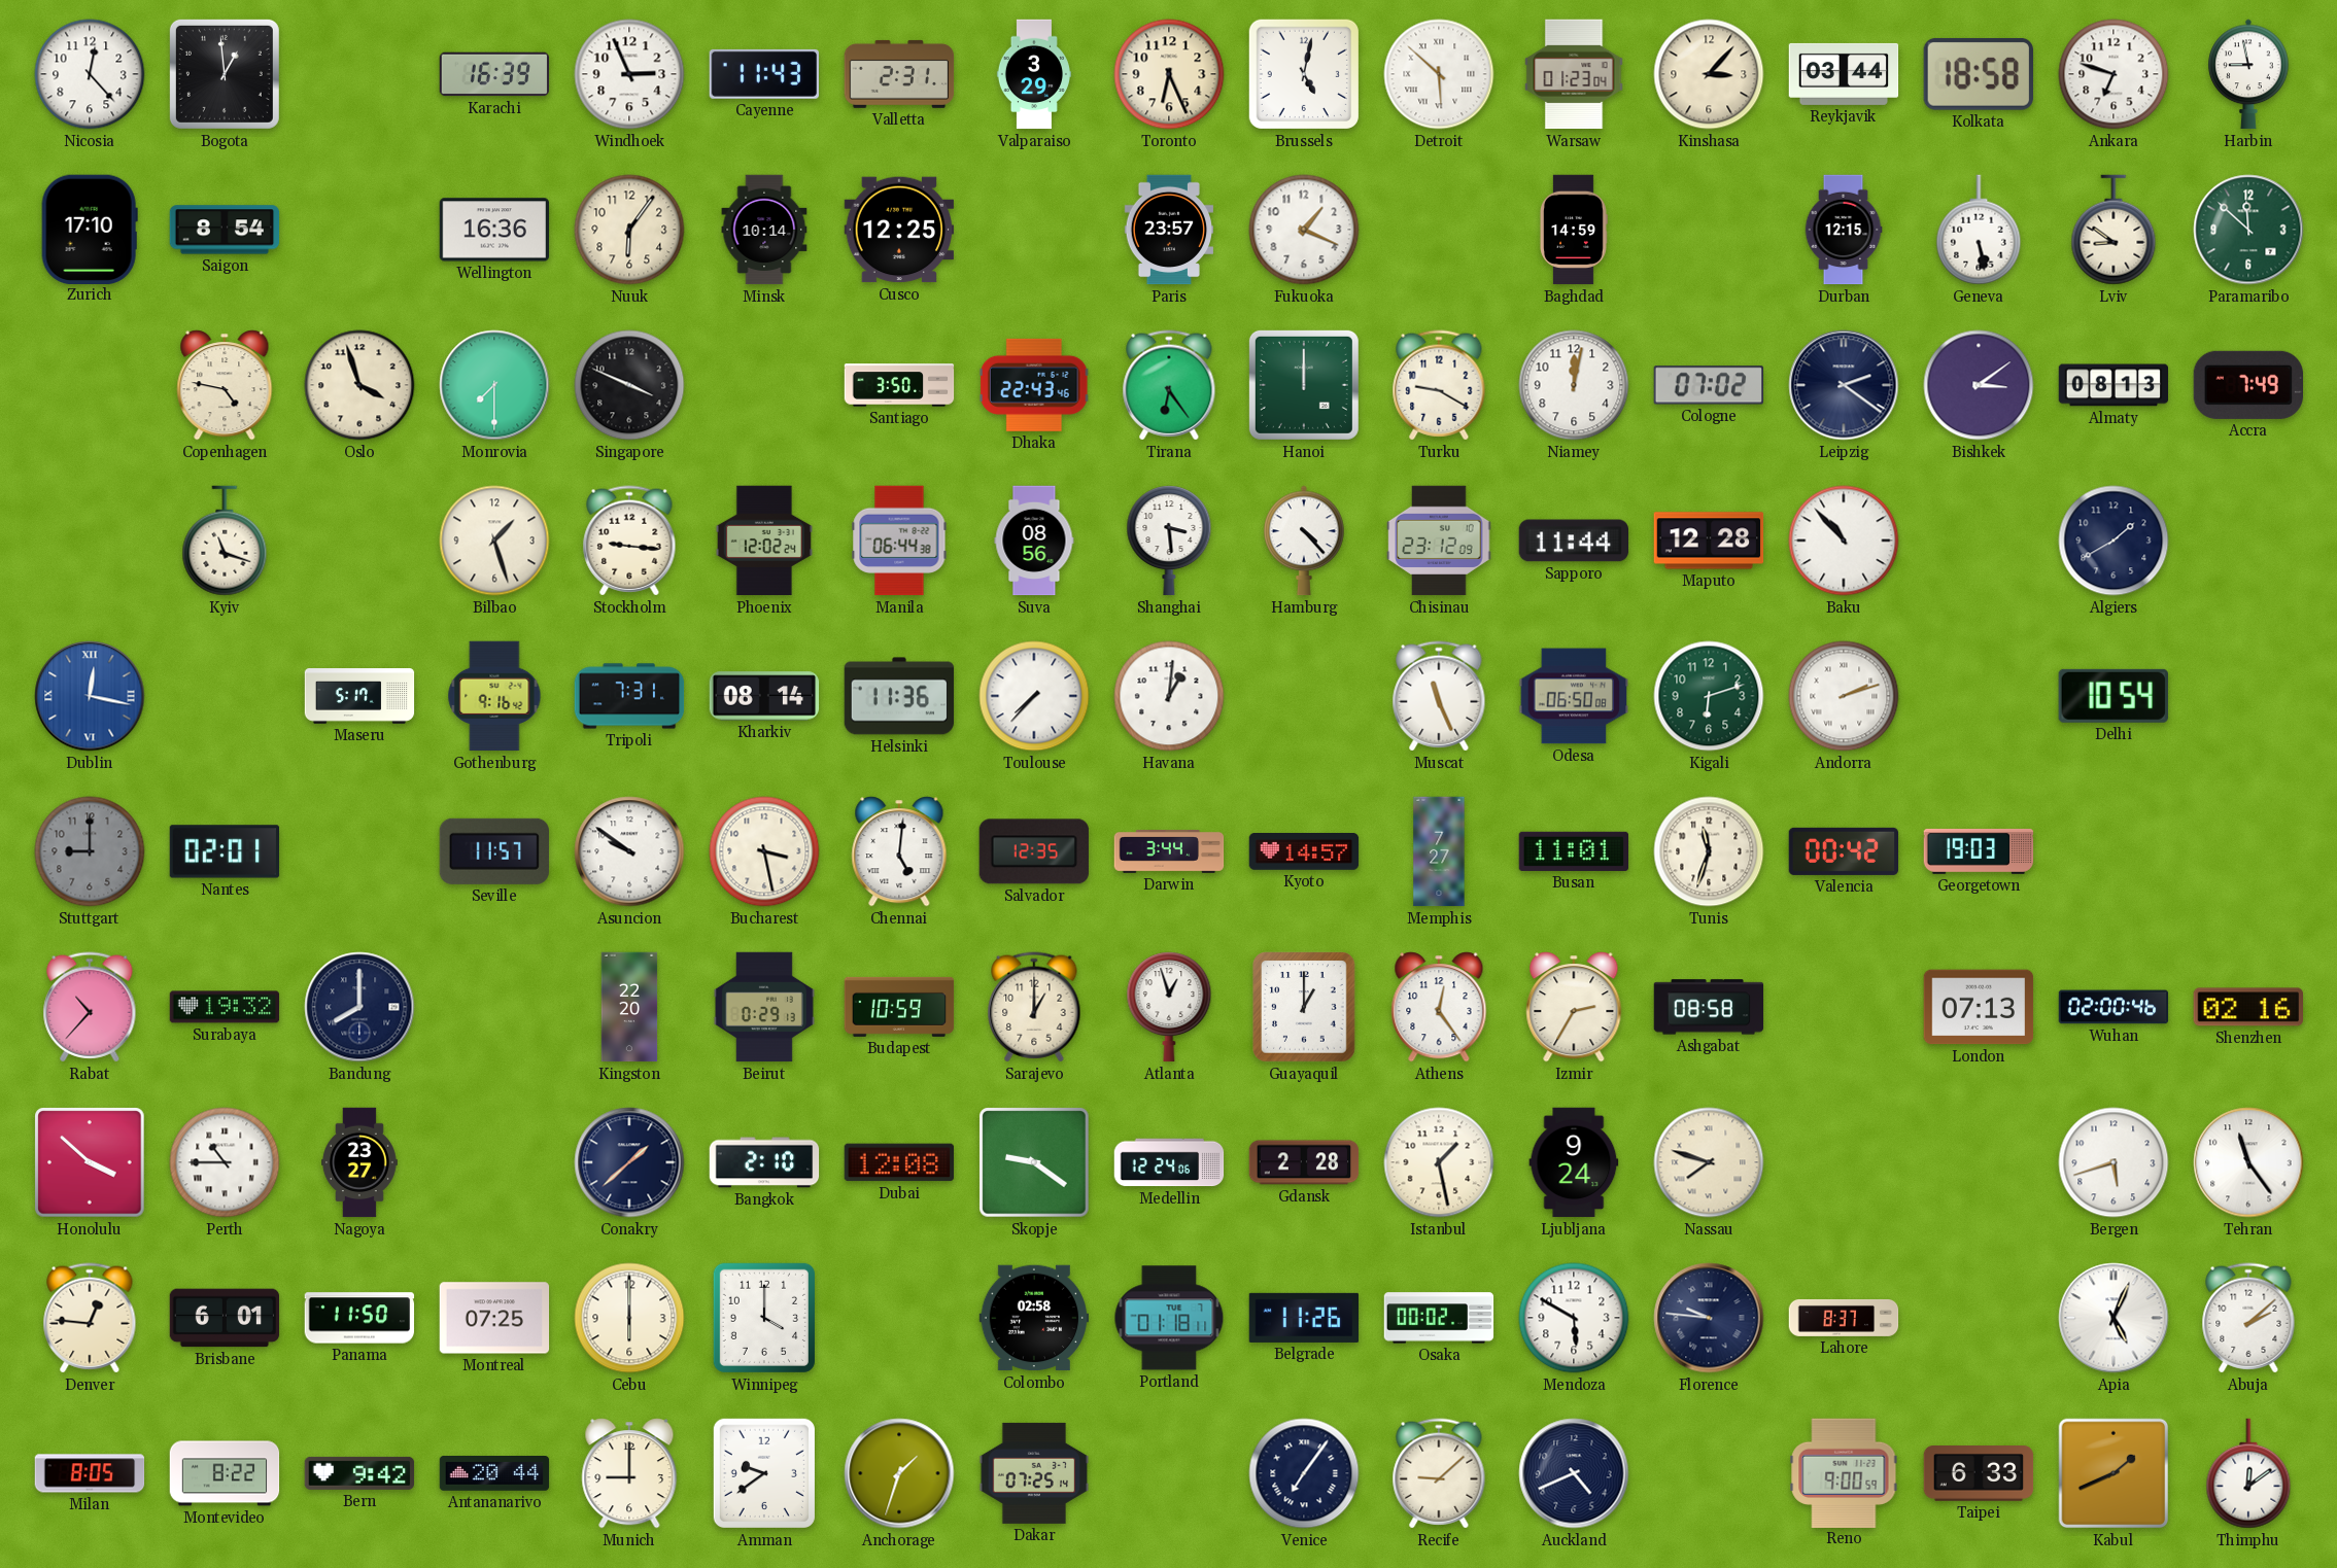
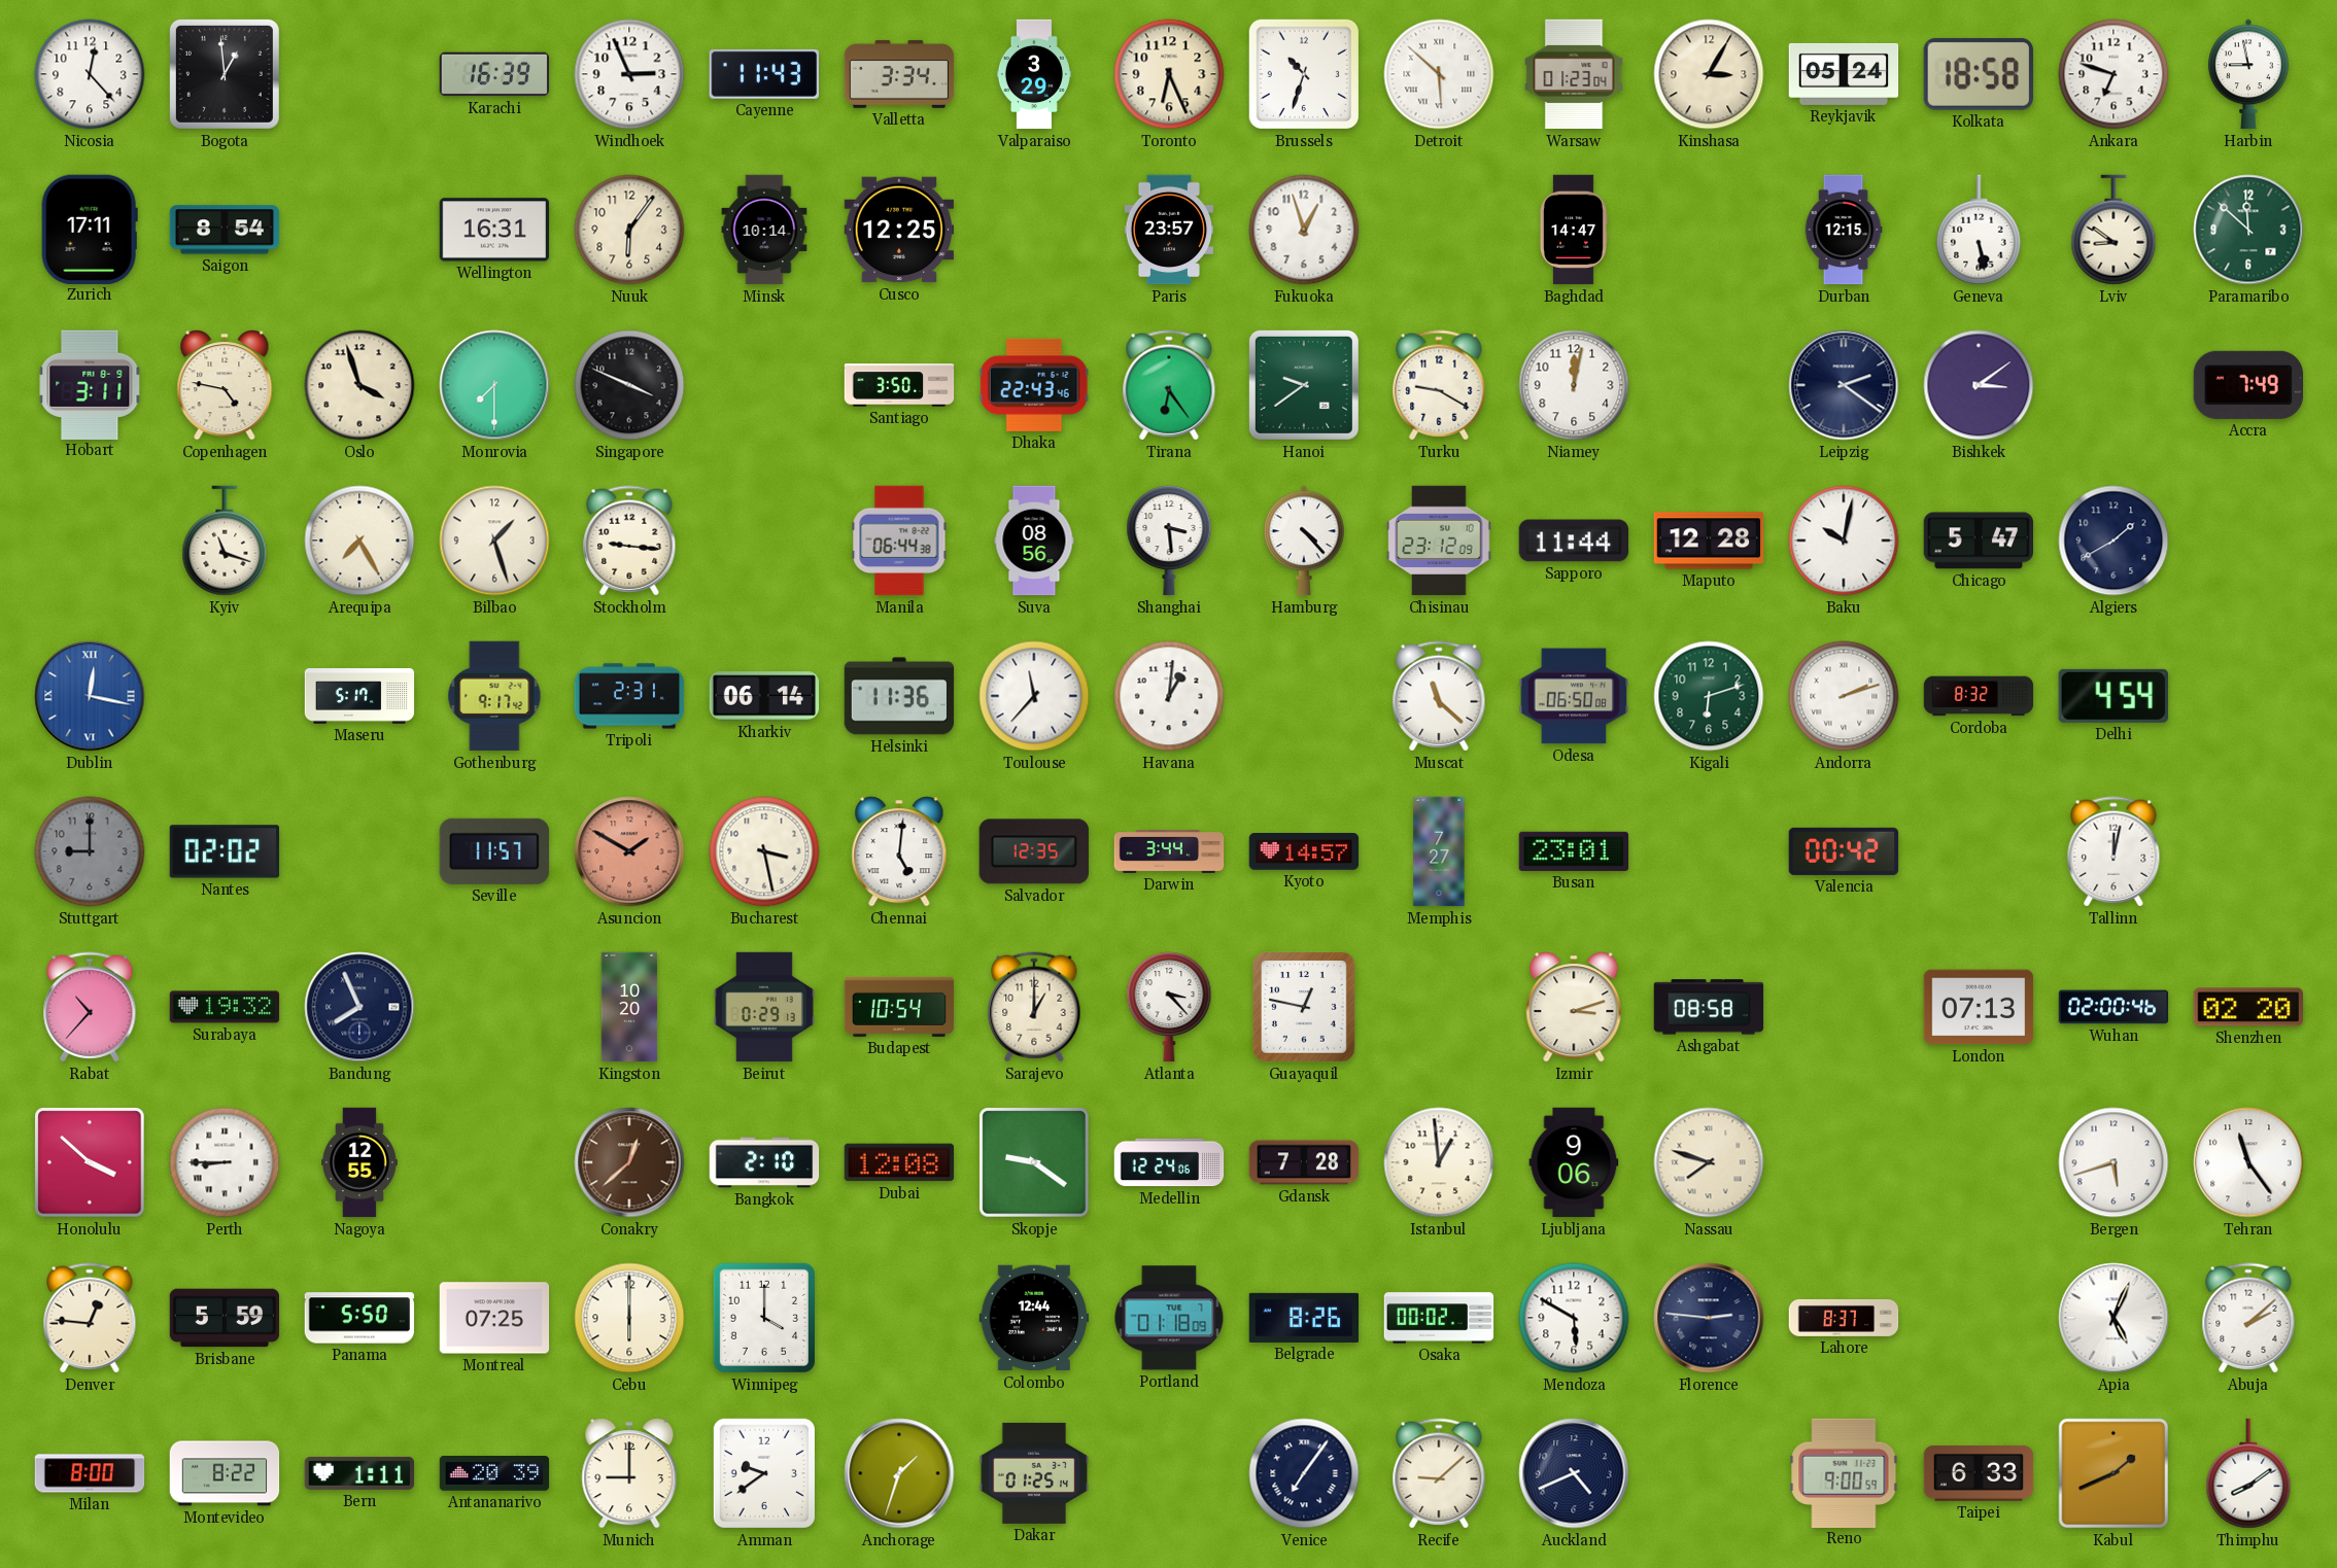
Valletta: 2:31 -> 3:34
Brussels: 5:02 -> 10:33
Kinshasa: 3:07 -> 3:05
Reykjavik: 03:44 -> 05:24
Zurich: 17:10 -> 17:11
Wellington: 16:36 -> 16:31
Fukuoka: 1:19 -> 12:57
Baghdad: 14:59 -> 14:47
Hobart: none -> 3:11
Hanoi: 12:00 -> 9:39
Cologne: 07:02 -> none
Almaty: 08:13 -> none
Arequipa: none -> 7:25
Phoenix: 12:02 -> none
Baku: 10:53 -> 10:02
Chicago: none -> 5:47
Gothenburg: 9:16 -> 9:17
Tripoli: 7:31 -> 2:31
Kharkiv: 08:14 -> 06:14
Toulouse: 7:37 -> 11:37
Muscat: 11:26 -> 11:22
Cordoba: none -> 8:32
Delhi: 10:54 -> 4:54
Nantes: 02:01 -> 02:02
Asuncion: 9:51 -> 1:50
Asuncion dial: white -> salmon
Busan: 11:01 -> 23:01
Tunis: 11:33 -> none
Georgetown: 19:03 -> none
Tallinn: none -> 12:02
Bandung: 8:00 -> 7:56
Kingston: 22:20 -> 10:20
Budapest: 10:59 -> 10:54
Atlanta: 12:57 -> 3:23
Guayaquil: 1:00 -> 12:47
Athens: 12:24 -> none
Izmir: 2:35 -> 3:12
Shenzhen: 02:16 -> 02:20
Perth: 10:45 -> 8:45
Nagoya: 23:27 -> 12:55
Conakry: 1:38 -> 12:38
Conakry dial: navy -> brown
Gdansk: 2:28 -> 7:28
Istanbul: 1:28 -> 12:59
Ljubljana: 9:24 -> 9:06
Brisbane: 6:01 -> 5:59
Panama: 11:50 -> 5:50
Colombo: 02:58 -> 12:44
Portland: 01:18:11 -> 01:18:09
Belgrade: 11:26 -> 8:26
Florence: 9:46 -> 2:46
Milan: 8:05 -> 8:00
Bern: 9:42 -> 1:11
Antananarivo: 20:44 -> 20:39
Dakar: 07:25 -> 01:25
Thimphu: 12:09 -> 8:09
